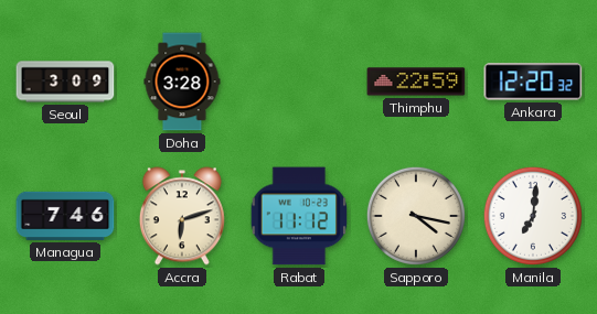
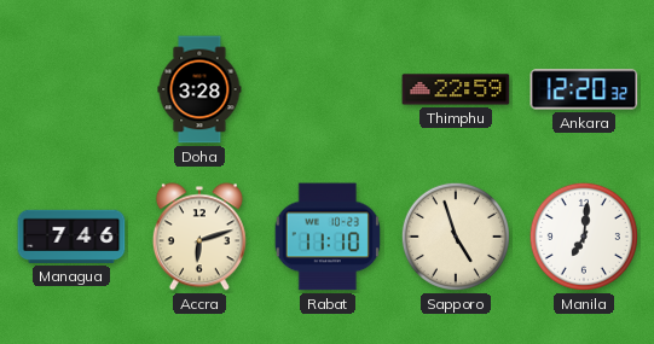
Seoul: 3:09 -> none
Rabat: 11:12 -> 11:10
Sapporo: 4:17 -> 4:57
